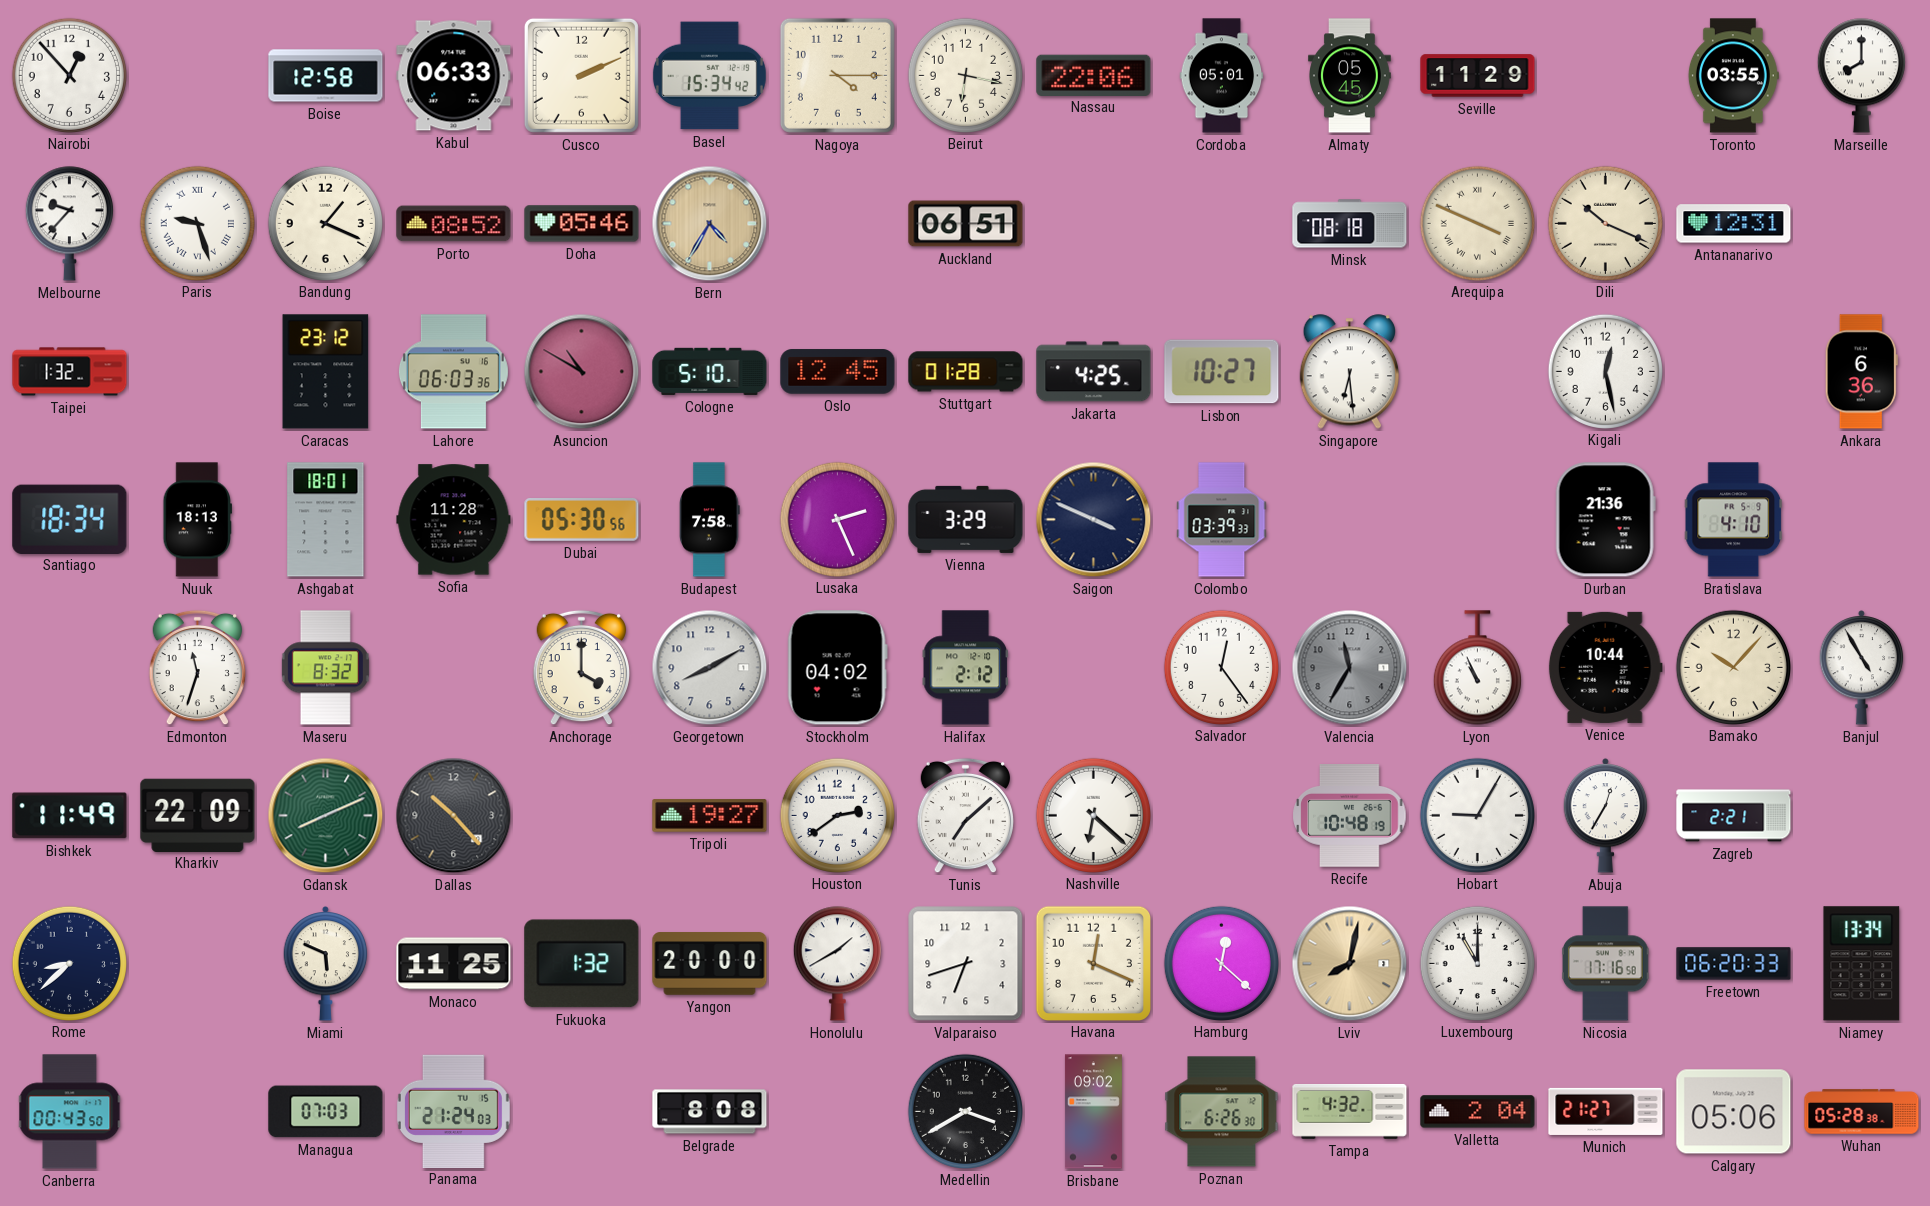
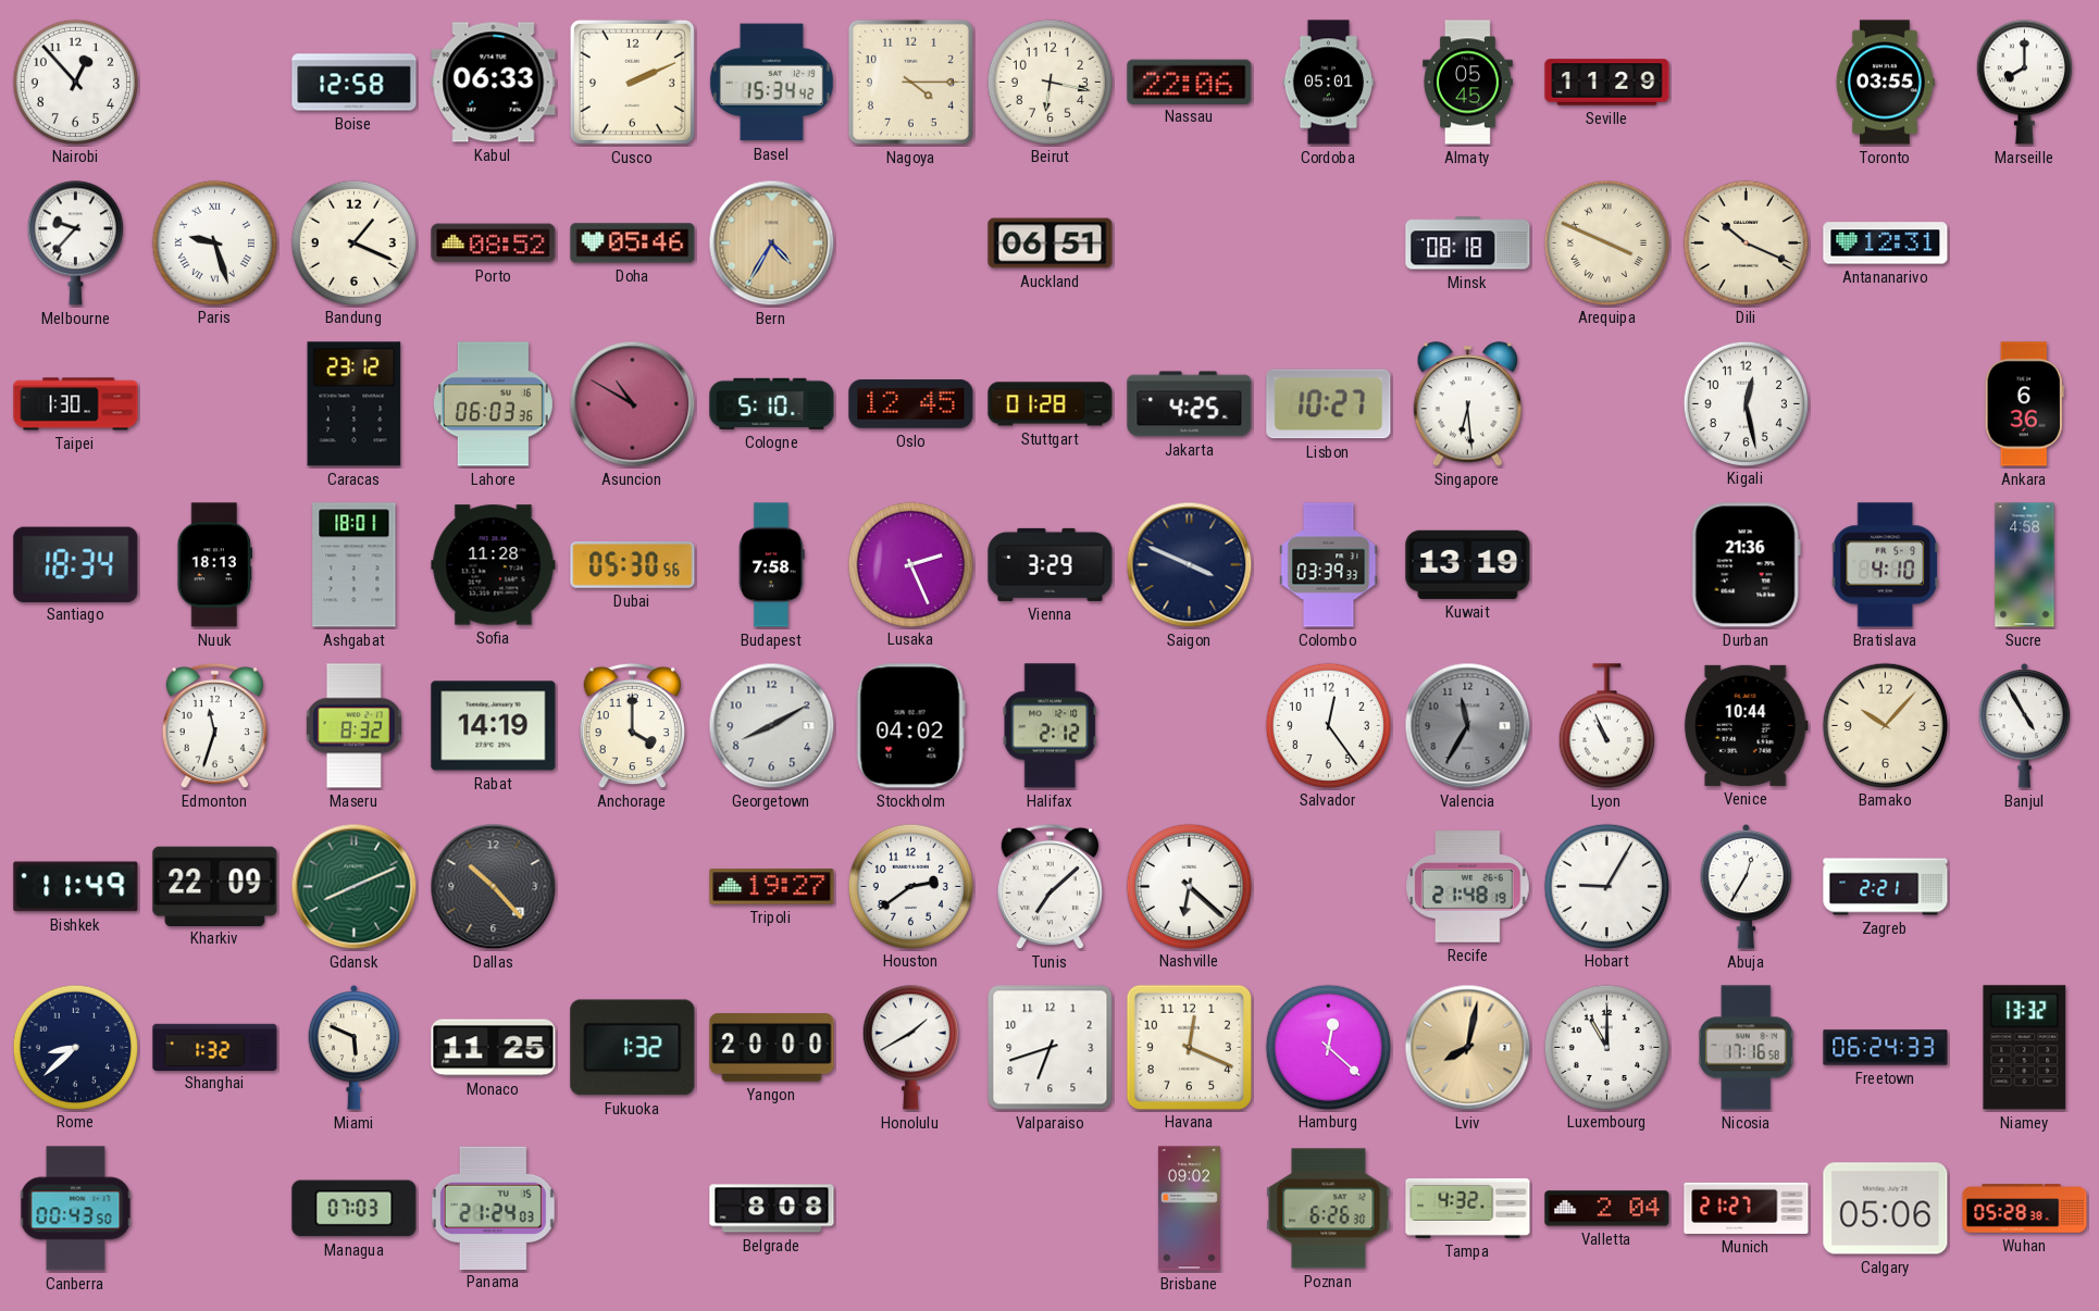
Taipei: 1:32 -> 1:30
Kuwait: none -> 13:19
Sucre: none -> 4:58
Rabat: none -> 14:19
Recife: 10:48 -> 21:48
Shanghai: none -> 1:32
Freetown: 06:20 -> 06:24
Niamey: 13:34 -> 13:32
Medellin: 3:40 -> none
